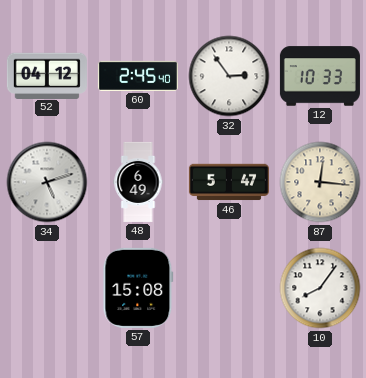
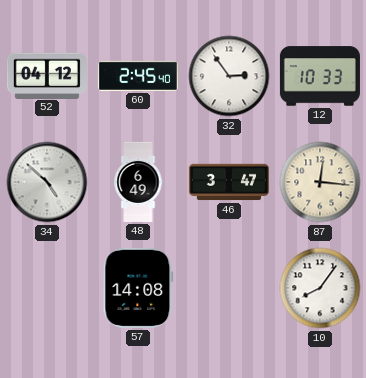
34: 5:12 -> 4:52
46: 5:47 -> 3:47
57: 15:08 -> 14:08
